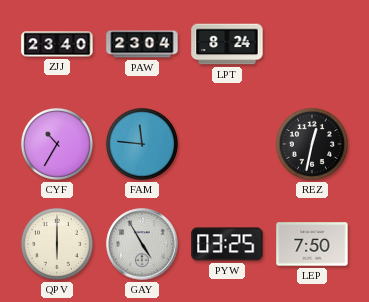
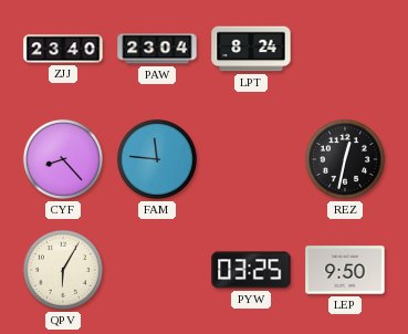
CYF: 10:35 -> 8:23
QPV: 6:00 -> 6:05
GAY: 4:55 -> none
LEP: 7:50 -> 9:50
